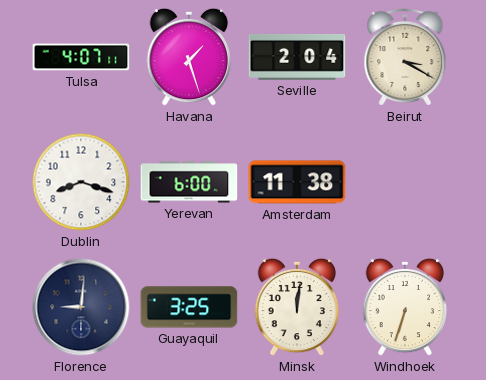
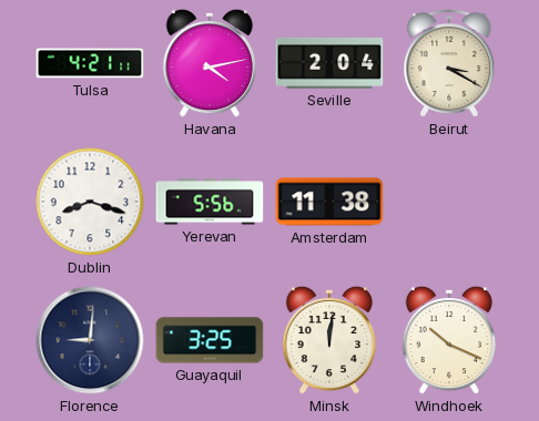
Tulsa: 4:07 -> 4:21
Havana: 1:27 -> 4:13
Yerevan: 6:00 -> 5:56
Windhoek: 6:33 -> 10:19
